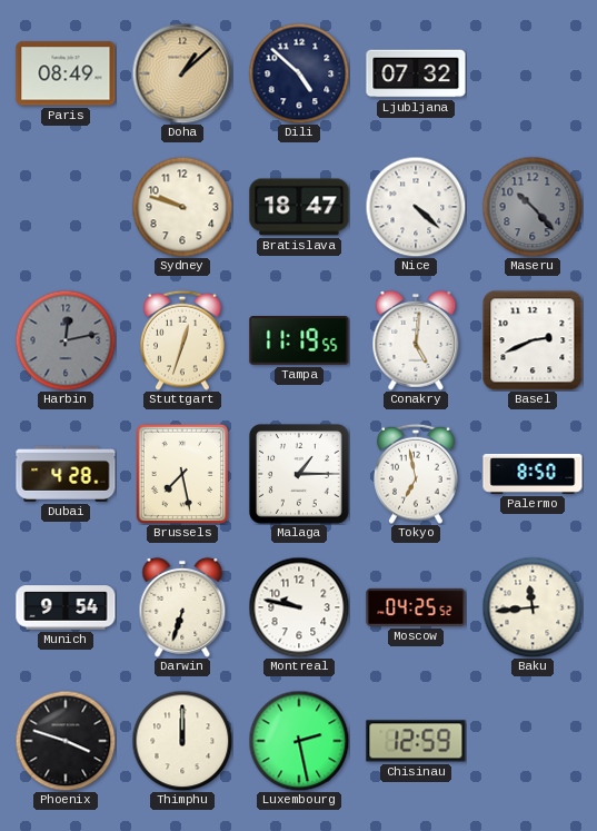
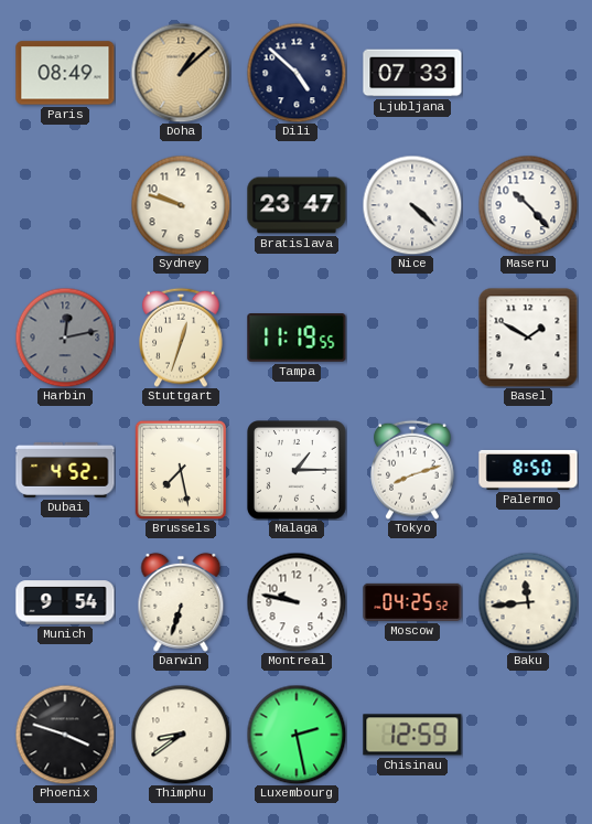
Ljubljana: 07:32 -> 07:33
Bratislava: 18:47 -> 23:47
Maseru dial: grey -> white
Conakry: 5:01 -> none
Basel: 2:41 -> 1:50
Dubai: 4:28 -> 4:52
Tokyo: 6:58 -> 8:12
Thimphu: 12:00 -> 8:39
